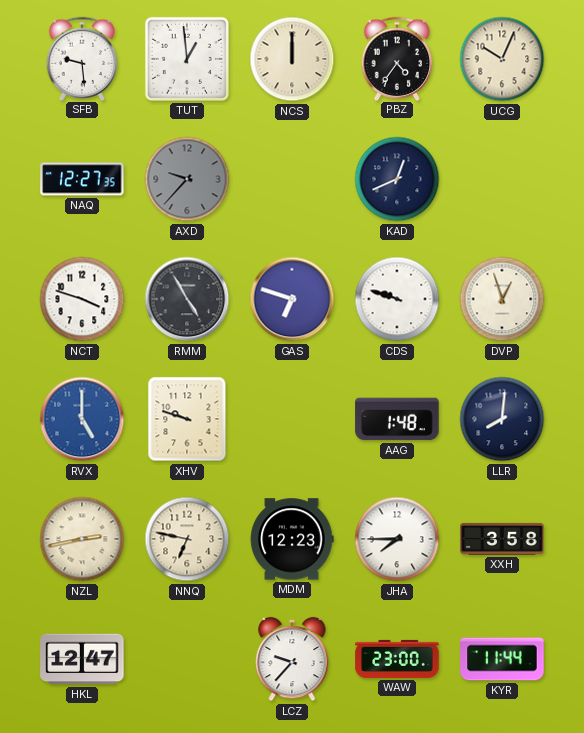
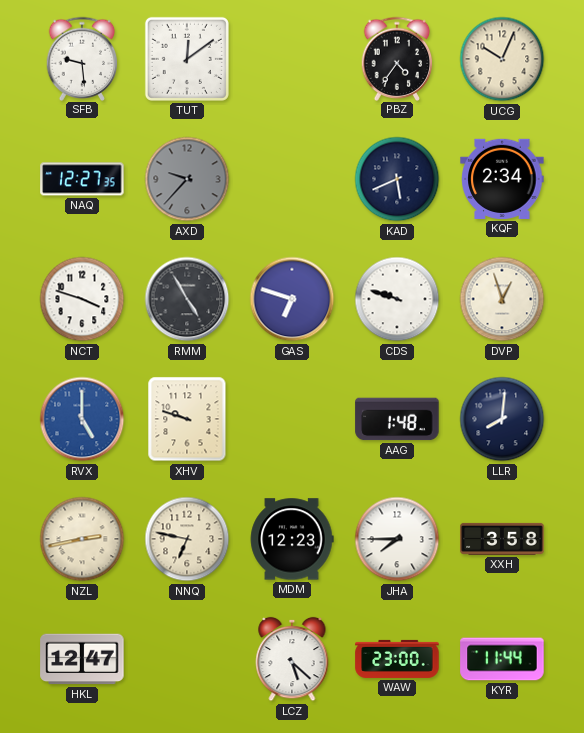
TUT: 12:59 -> 12:09
NCS: 12:00 -> none
KAD: 12:41 -> 5:41
KQF: none -> 2:34
LCZ: 9:37 -> 5:22
